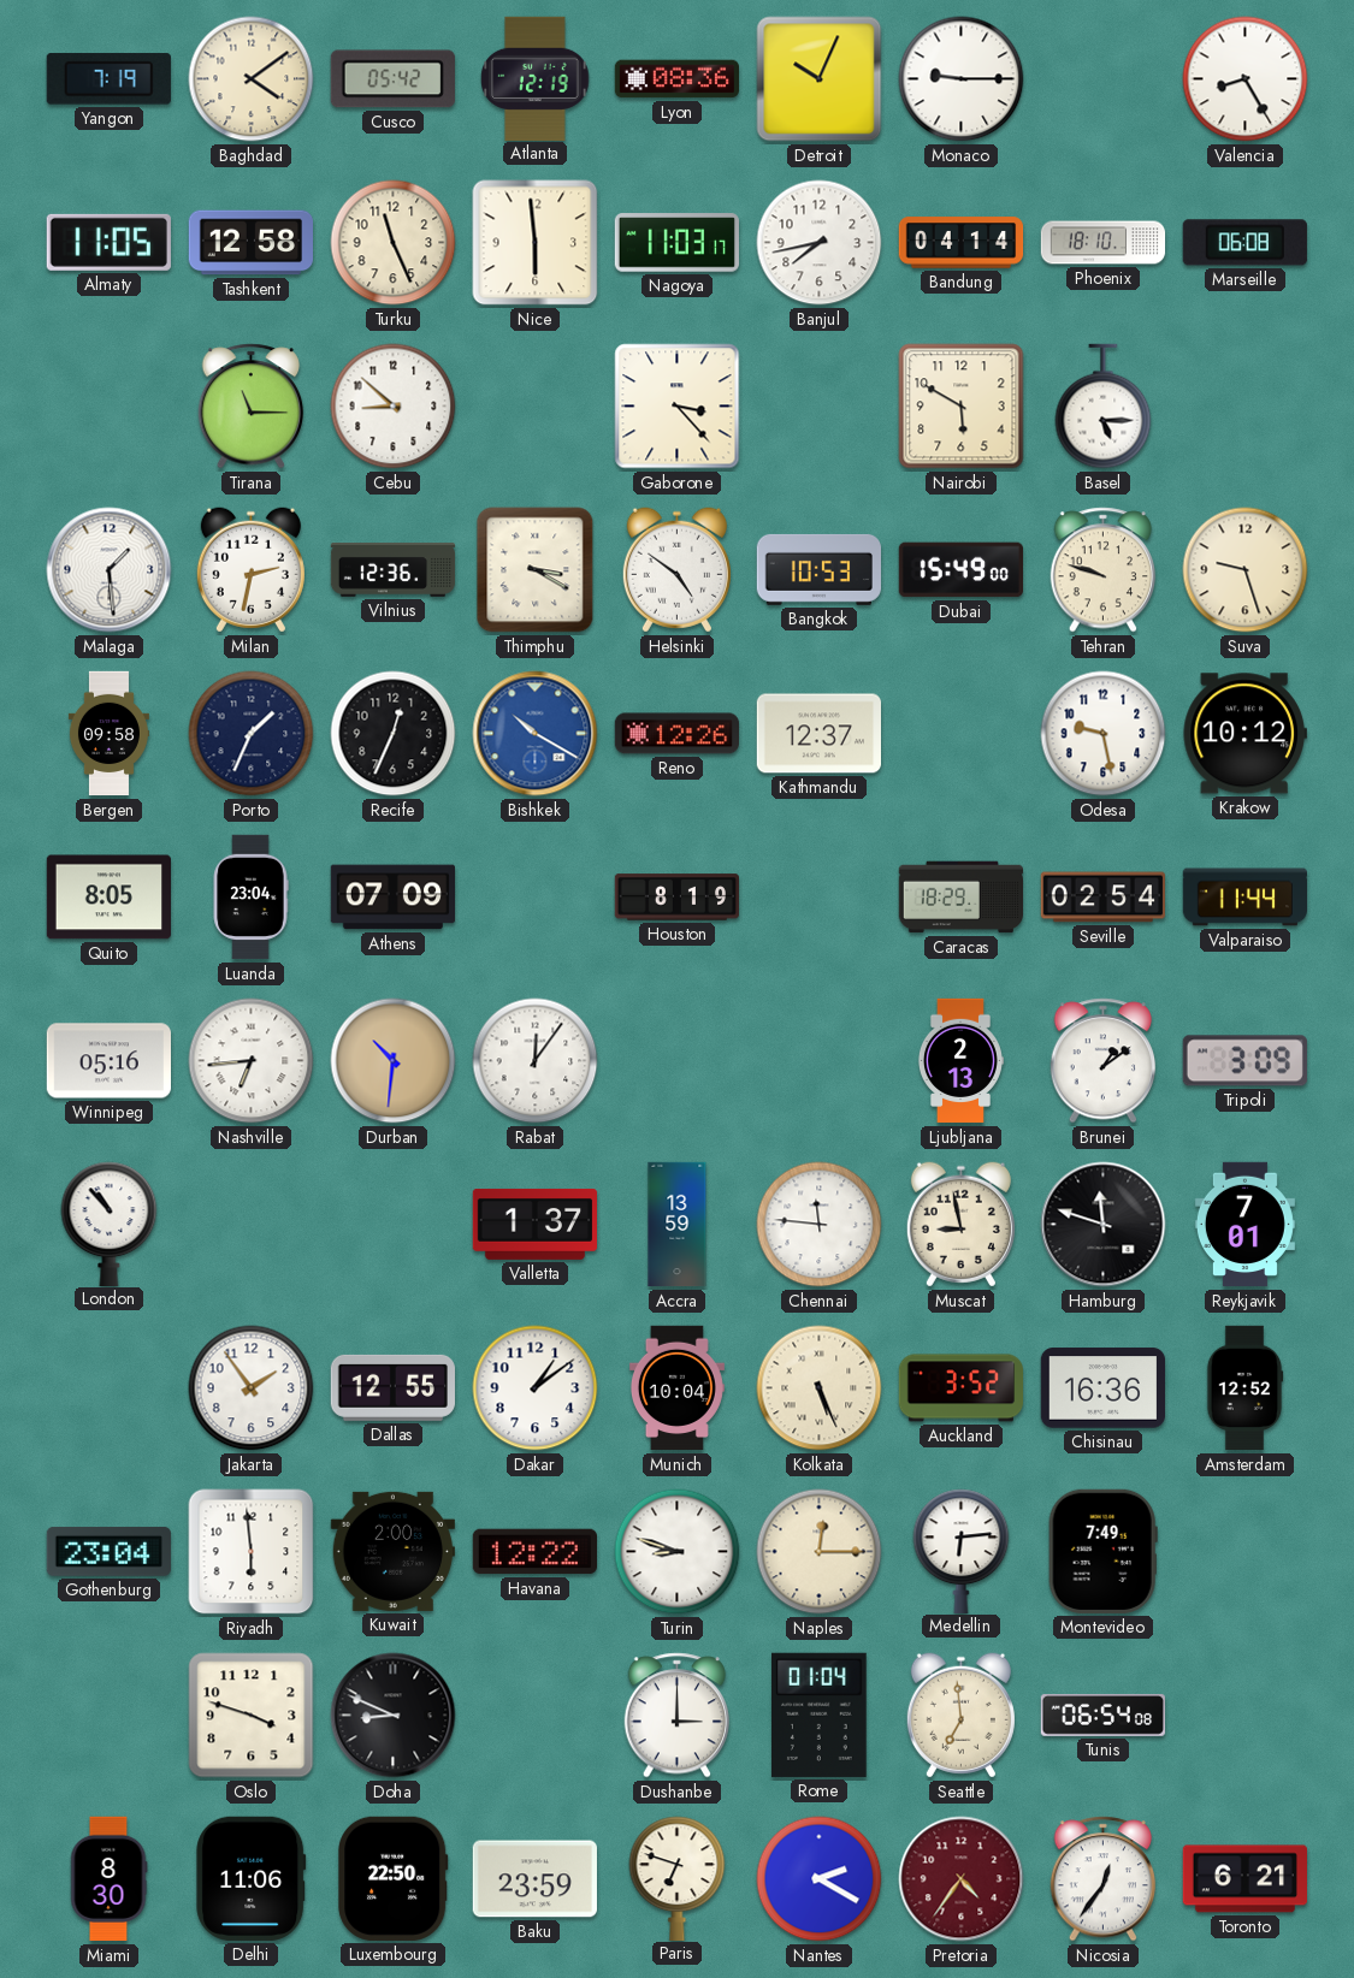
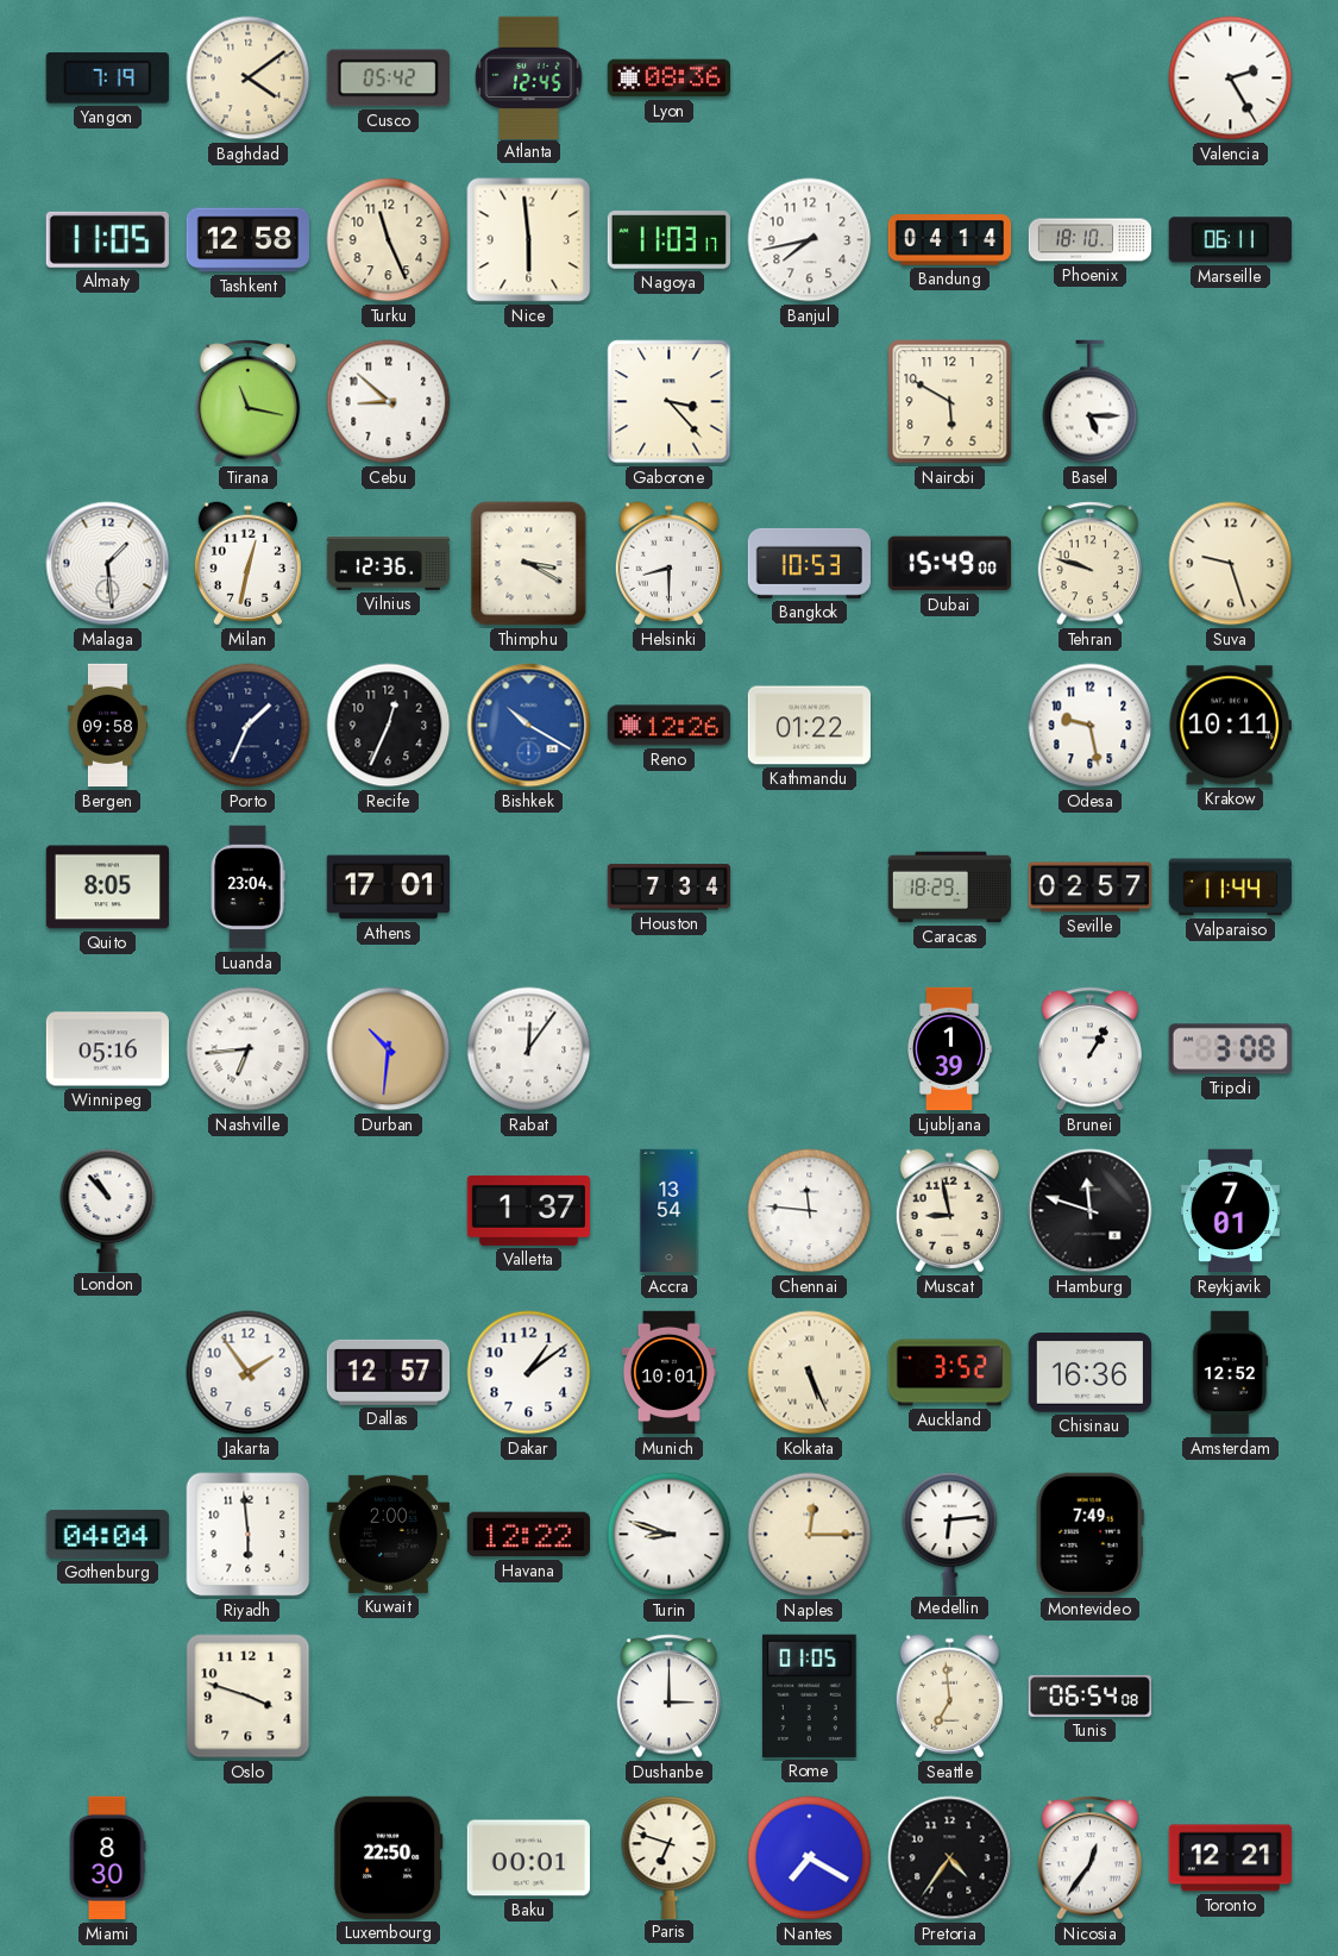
Atlanta: 12:19 -> 12:45
Detroit: 10:04 -> none
Monaco: 9:15 -> none
Valencia: 8:25 -> 2:25
Marseille: 06:08 -> 06:11
Tirana: 11:15 -> 11:17
Milan: 2:32 -> 12:32
Helsinki: 4:51 -> 8:30
Kathmandu: 12:37 -> 01:22
Krakow: 10:12 -> 10:11
Athens: 07:09 -> 17:01
Houston: 8:19 -> 7:34
Seville: 02:54 -> 02:57
Ljubljana: 2:13 -> 1:39
Brunei: 1:09 -> 1:05
Tripoli: 3:09 -> 3:08
Accra: 13:59 -> 13:54
Dallas: 12:55 -> 12:57
Munich: 10:04 -> 10:01
Gothenburg: 23:04 -> 04:04
Doha: 8:49 -> none
Rome: 01:04 -> 01:05
Delhi: 11:06 -> none
Baku: 23:59 -> 00:01
Nantes: 2:20 -> 7:20
Pretoria dial: burgundy -> black
Toronto: 6:21 -> 12:21
